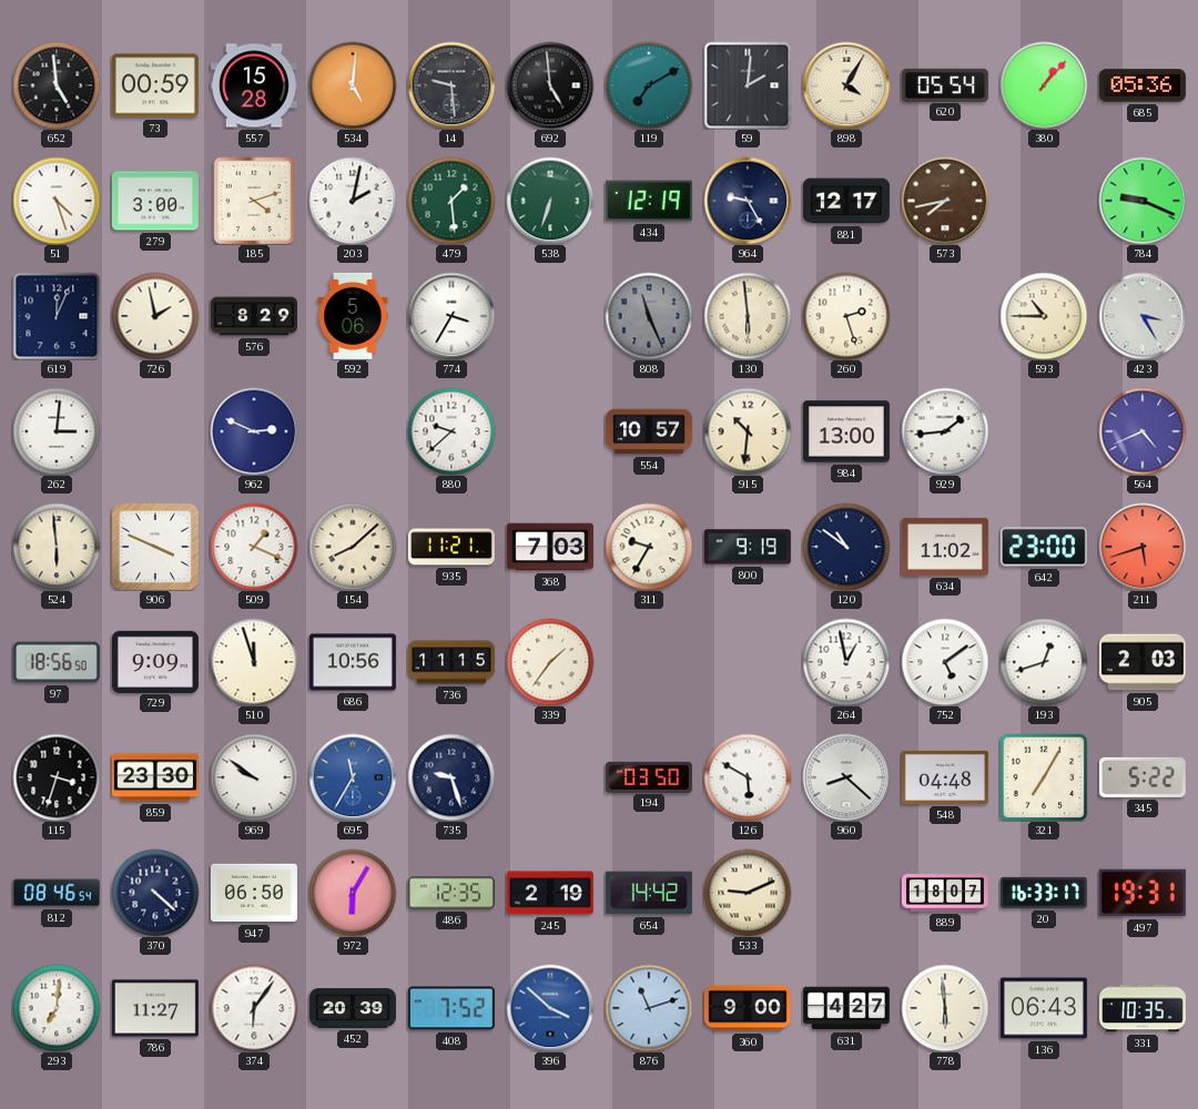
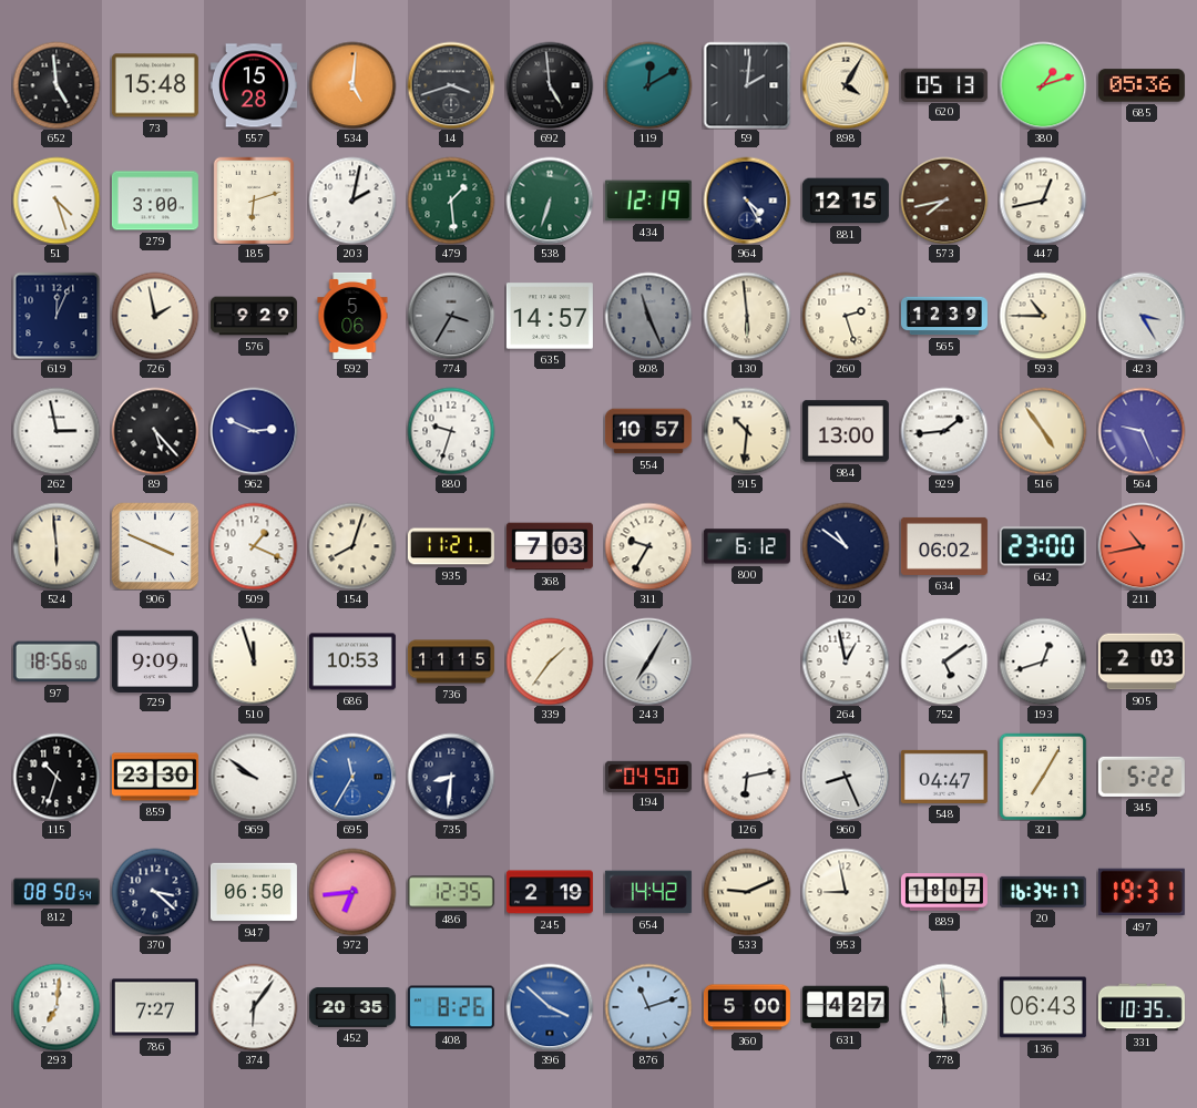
73: 00:59 -> 15:48
14: 9:29 -> 3:42
119: 7:10 -> 12:10
620: 05:54 -> 05:13
380: 1:07 -> 1:12
185: 4:12 -> 6:12
964: 9:25 -> 4:25
881: 12:17 -> 12:15
447: none -> 12:43
784: 9:19 -> none
576: 8:29 -> 9:29
774 dial: white -> grey
635: none -> 14:57
565: none -> 12:39
262: 3:01 -> 2:58
89: none -> 5:23
880: 9:38 -> 9:33
516: none -> 4:54
564: 4:41 -> 9:26
154: 8:08 -> 8:03
800: 9:19 -> 6:12
634: 11:02 -> 06:02
211: 5:42 -> 10:43
686: 10:56 -> 10:53
243: none -> 7:05
115: 3:33 -> 10:33
735: 9:27 -> 8:31
194: 03:50 -> 04:50
126: 5:50 -> 6:13
960: 8:22 -> 8:26
548: 04:48 -> 04:47
812: 08:46 -> 08:50
370: 4:22 -> 3:22
972: 6:05 -> 6:44
953: none -> 8:58
20: 16:33 -> 16:34
786: 11:27 -> 7:27
452: 20:39 -> 20:35
408: 7:52 -> 8:26
360: 9:00 -> 5:00
